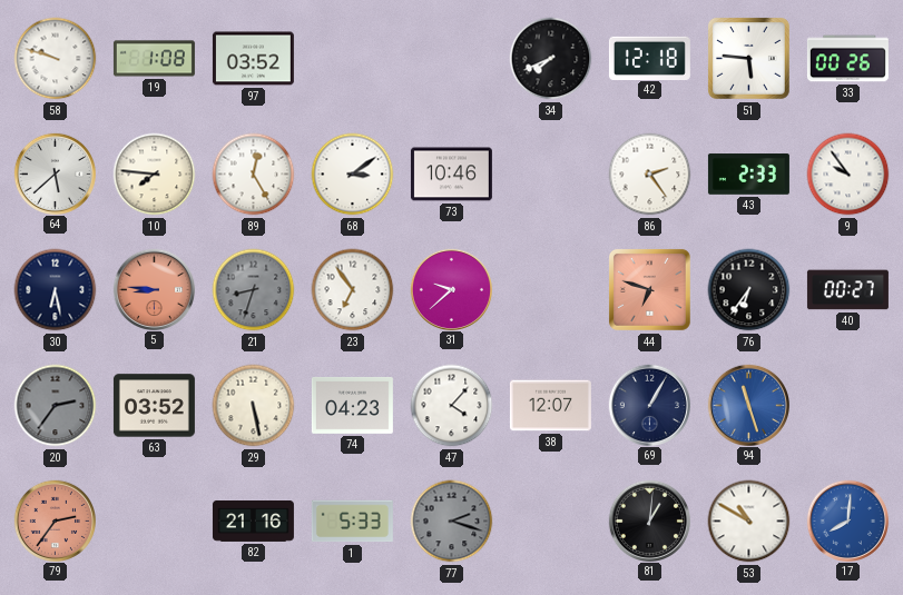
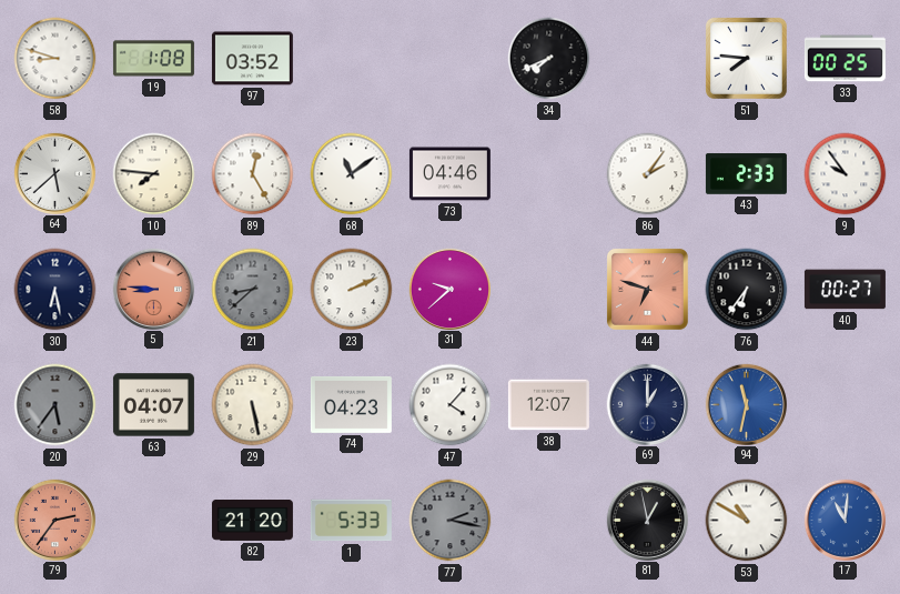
58: 9:48 -> 8:48
42: 12:18 -> none
51: 5:46 -> 7:46
33: 00:26 -> 00:25
68: 3:09 -> 11:09
73: 10:46 -> 04:46
86: 2:24 -> 2:06
21: 8:33 -> 8:38
23: 6:54 -> 2:11
20: 2:36 -> 5:36
63: 03:52 -> 04:07
69: 1:05 -> 1:00
94: 11:27 -> 11:32
82: 21:16 -> 21:20
77: 2:18 -> 2:17
81: 1:01 -> 12:58
17: 8:01 -> 11:01
